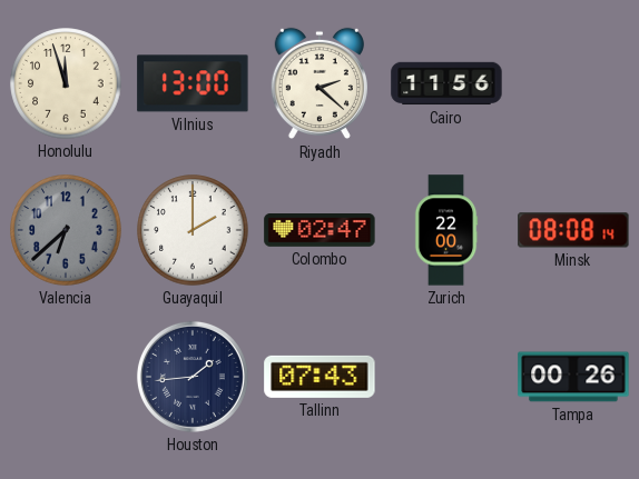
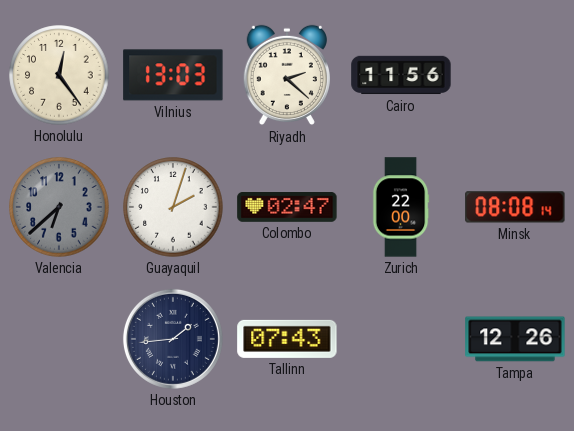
Honolulu: 11:57 -> 12:24
Vilnius: 13:00 -> 13:03
Guayaquil: 2:00 -> 2:03
Tampa: 00:26 -> 12:26
